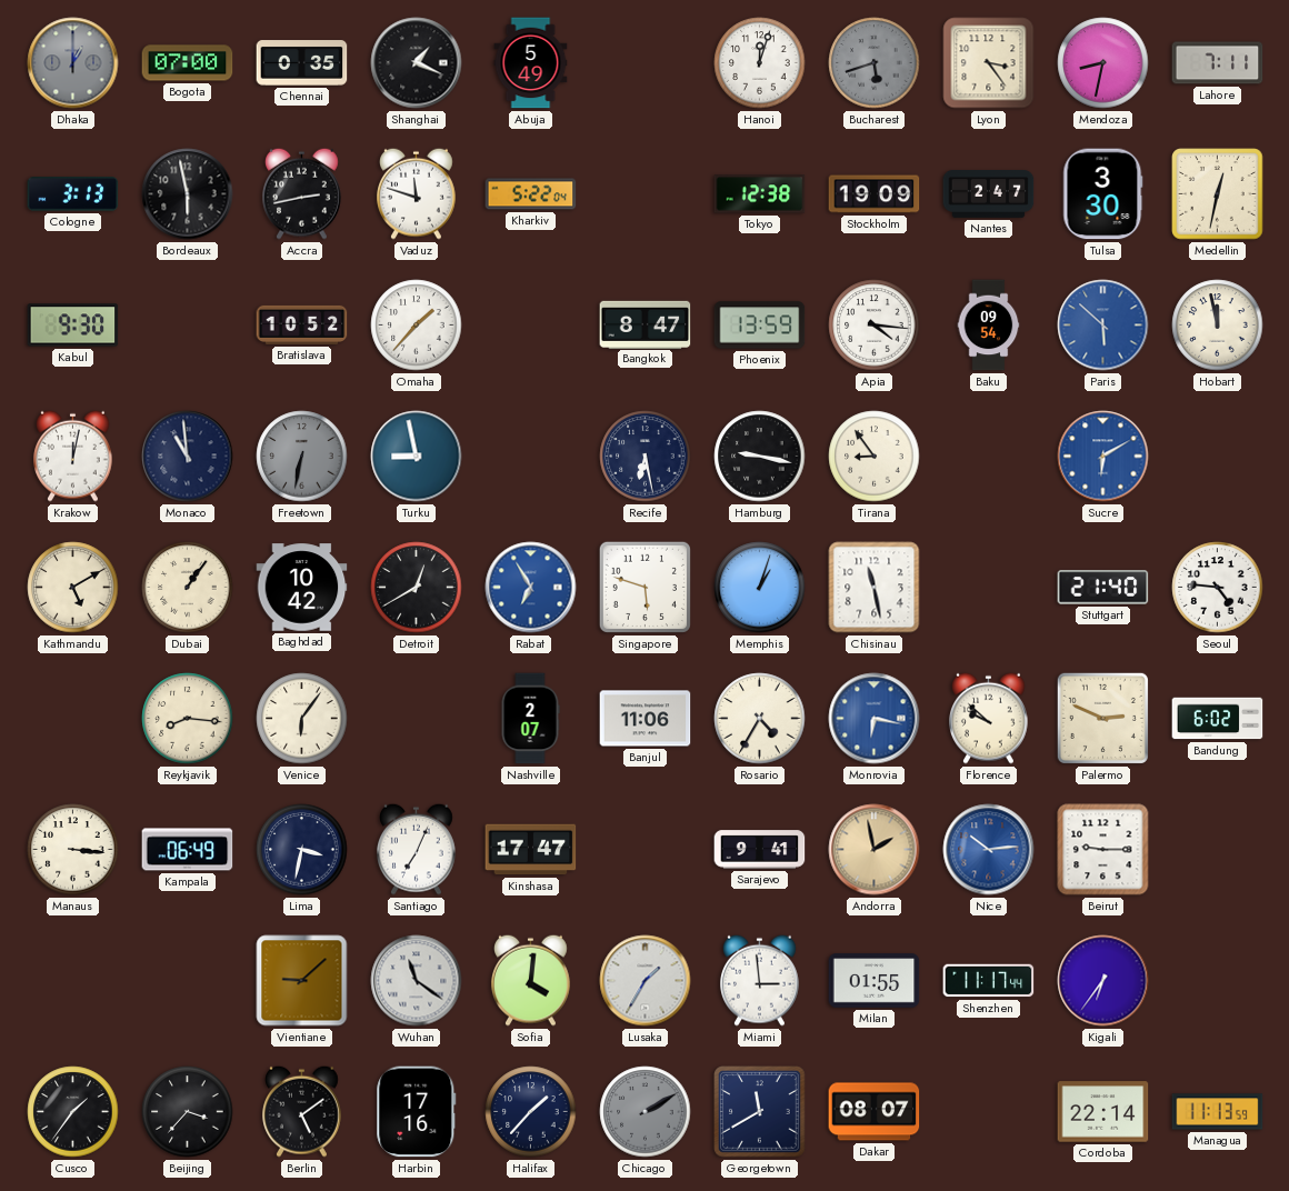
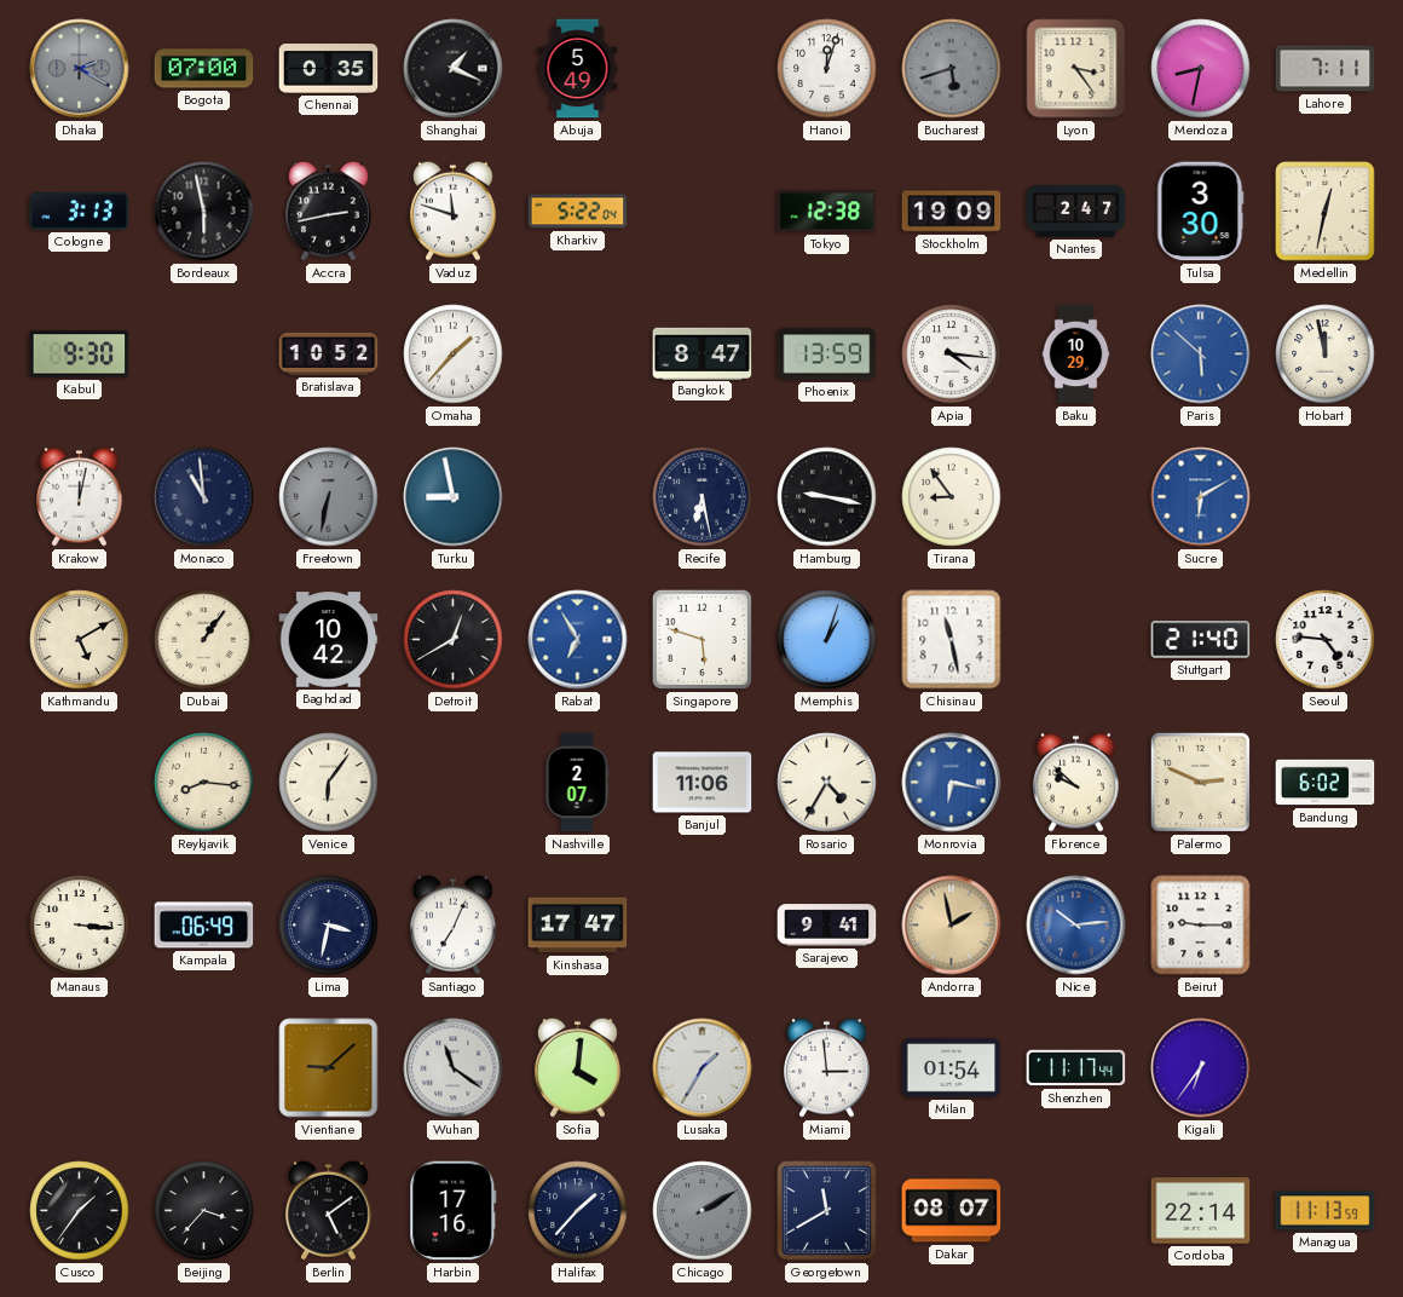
Dhaka: 1:00 -> 2:20
Baku: 09:54 -> 10:29
Milan: 01:55 -> 01:54
